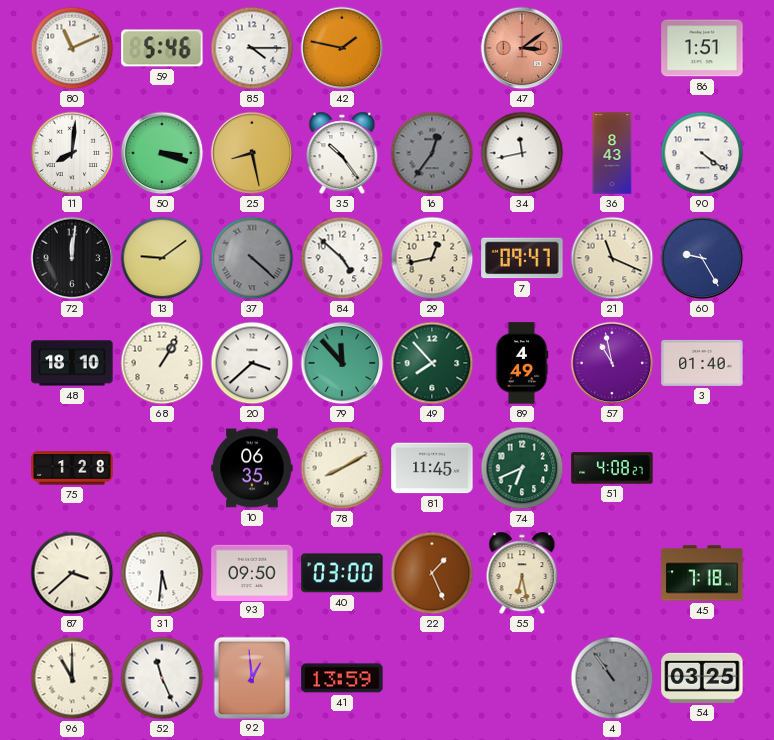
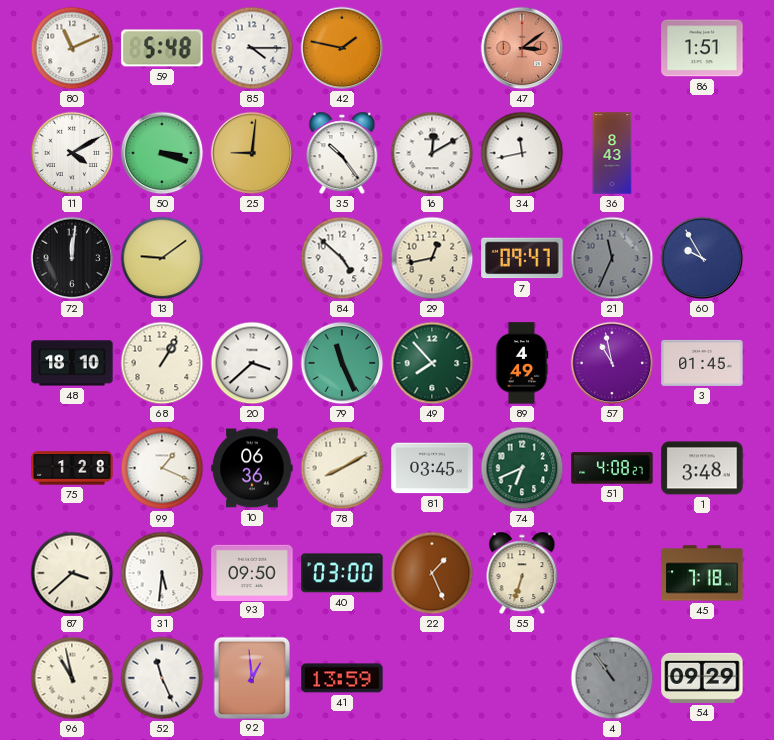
59: 5:46 -> 5:48
11: 8:01 -> 4:10
25: 8:28 -> 9:01
16: 12:36 -> 12:10
16 dial: grey -> white
90: 4:21 -> none
37: 4:22 -> none
21: 11:19 -> 11:34
21 dial: cream -> grey
60: 9:25 -> 9:55
79: 11:53 -> 11:26
3: 01:40 -> 01:45
99: none -> 1:19
10: 06:35 -> 06:36
81: 11:45 -> 03:45
1: none -> 3:48
55: 6:28 -> 6:33
96: 11:00 -> 10:58
54: 03:25 -> 09:29
